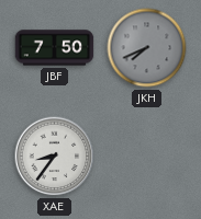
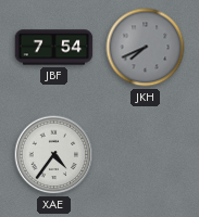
JBF: 7:50 -> 7:54
XAE: 8:36 -> 4:36
